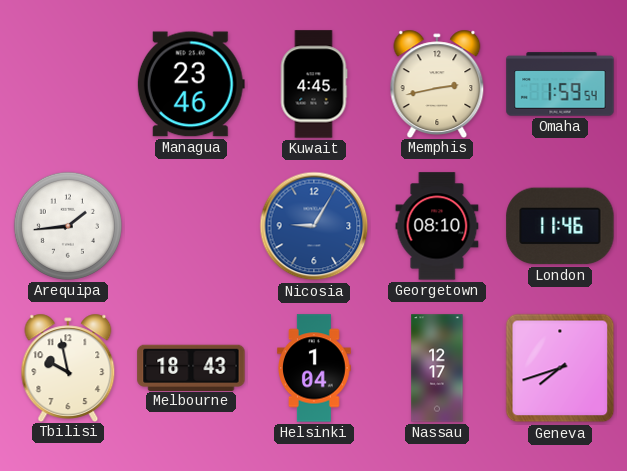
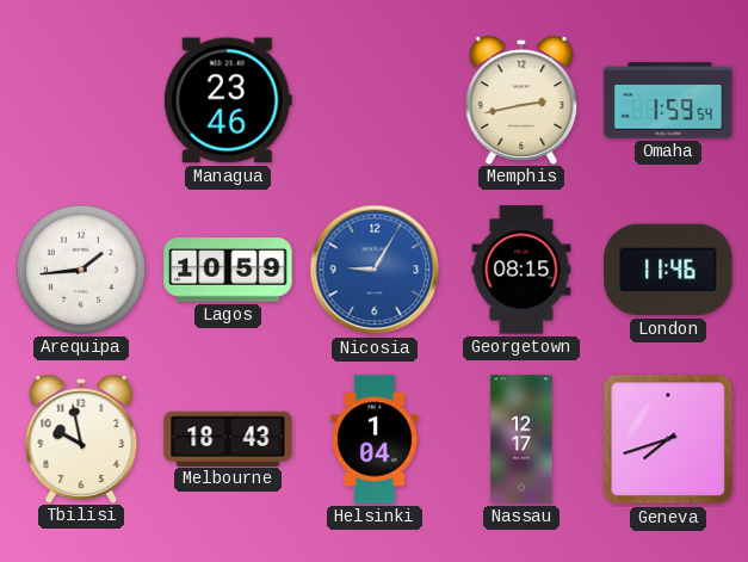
Kuwait: 4:45 -> none
Lagos: none -> 10:59
Georgetown: 08:10 -> 08:15
